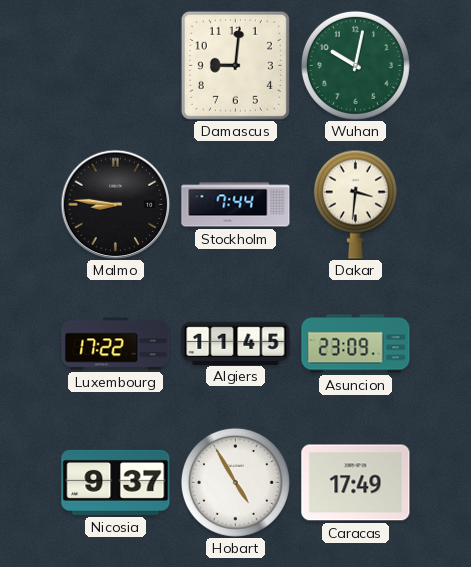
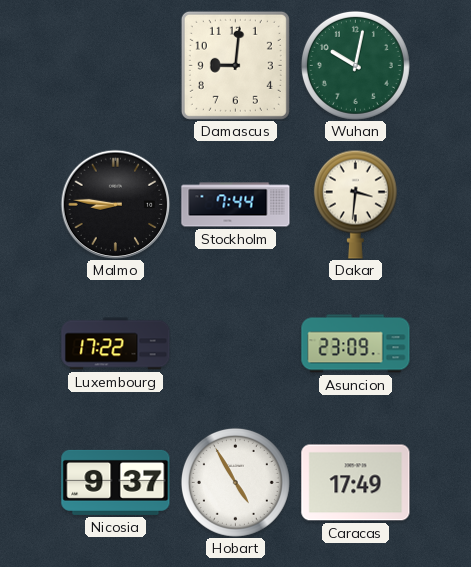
Algiers: 11:45 -> none
